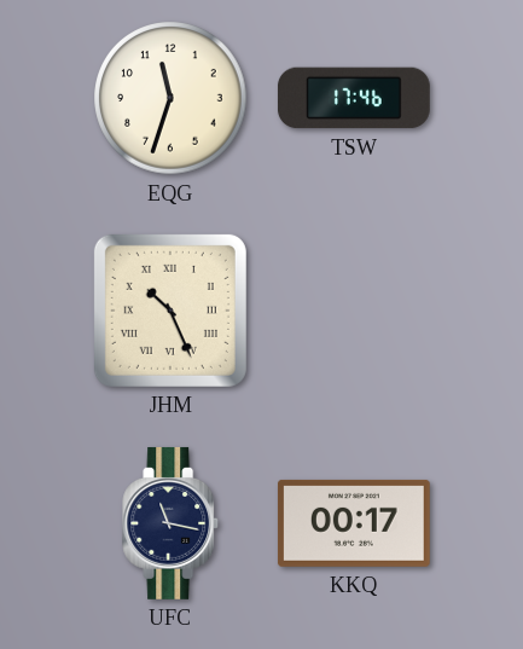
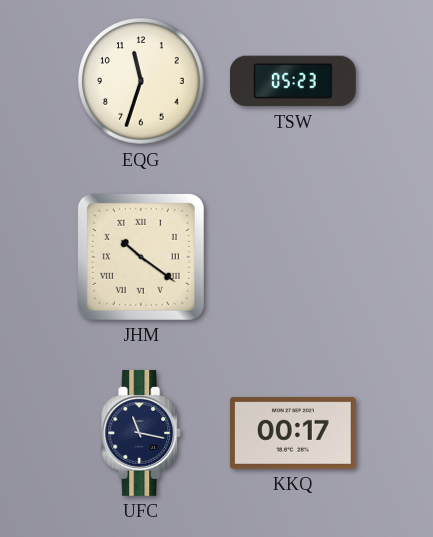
TSW: 17:46 -> 05:23
JHM: 10:26 -> 10:21
